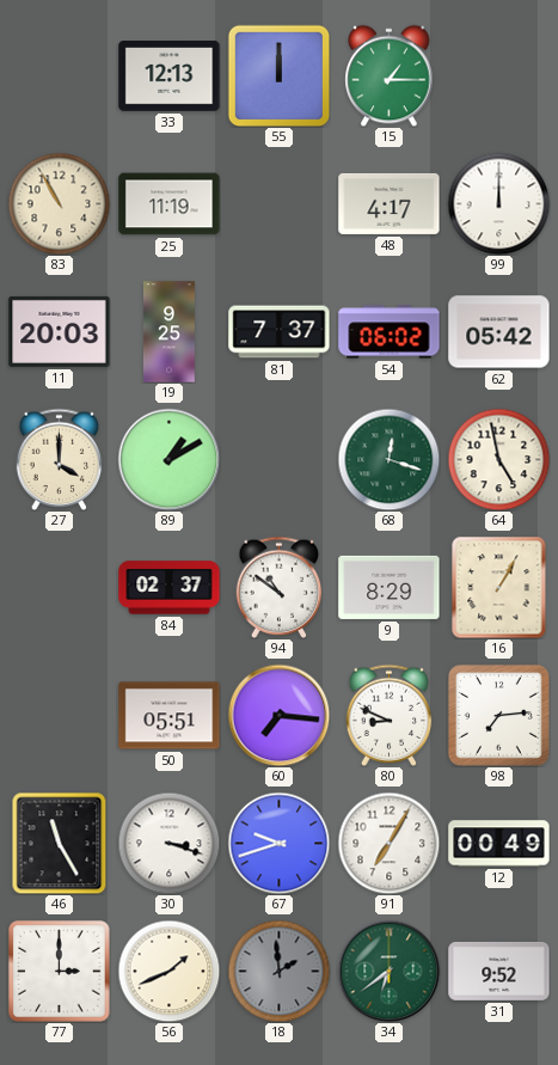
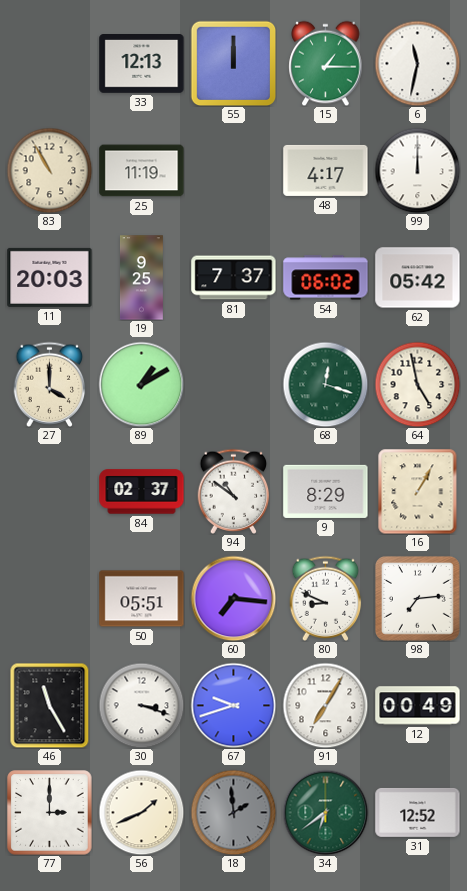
6: none -> 11:32
31: 9:52 -> 12:52
